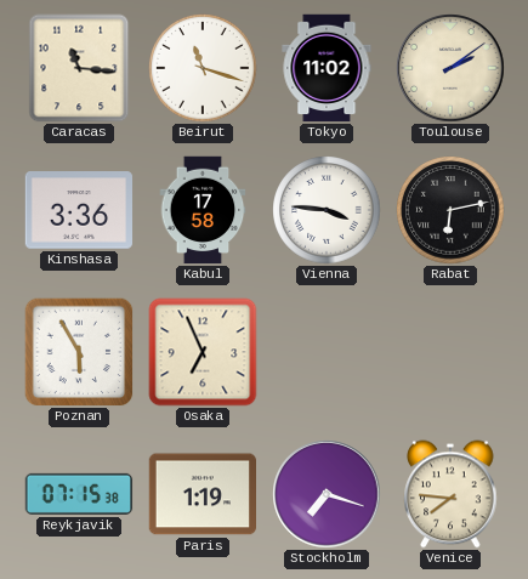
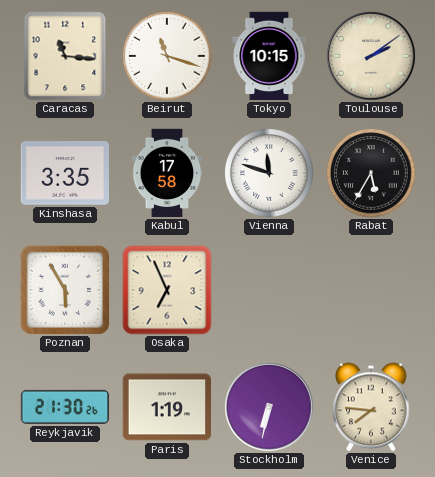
Tokyo: 11:02 -> 10:15
Kinshasa: 3:36 -> 3:35
Vienna: 3:46 -> 11:48
Rabat: 6:13 -> 5:35
Reykjavik: 07:15 -> 21:30
Stockholm: 7:18 -> 6:32
